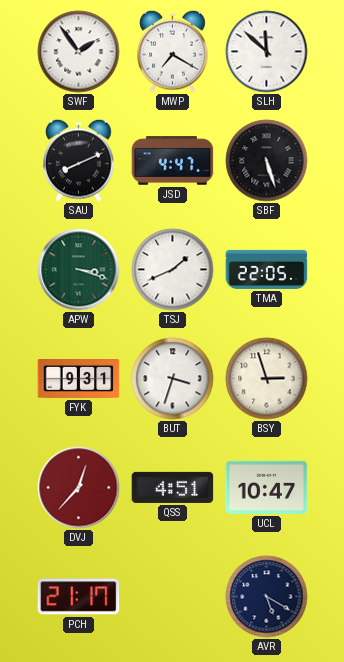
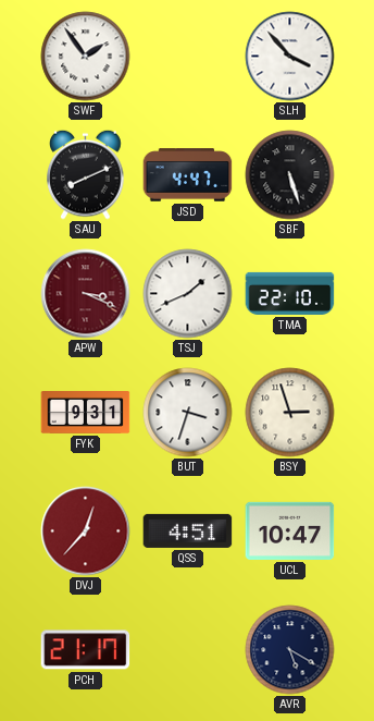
MWP: 7:20 -> none
SLH: 11:52 -> 3:53
APW: 3:18 -> 3:19
APW dial: green -> burgundy
TMA: 22:05 -> 22:10
